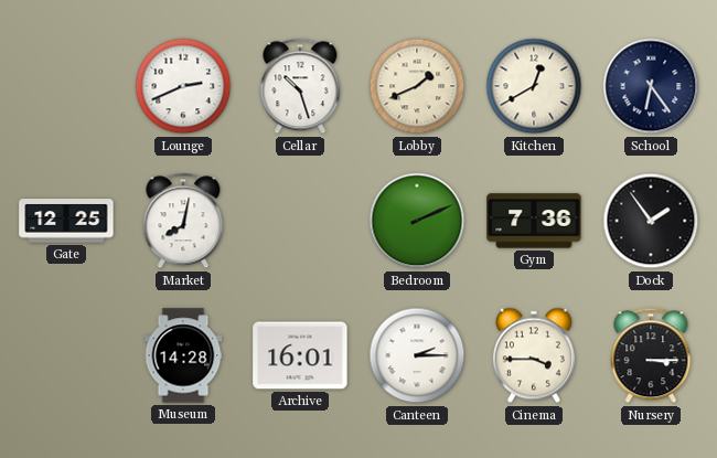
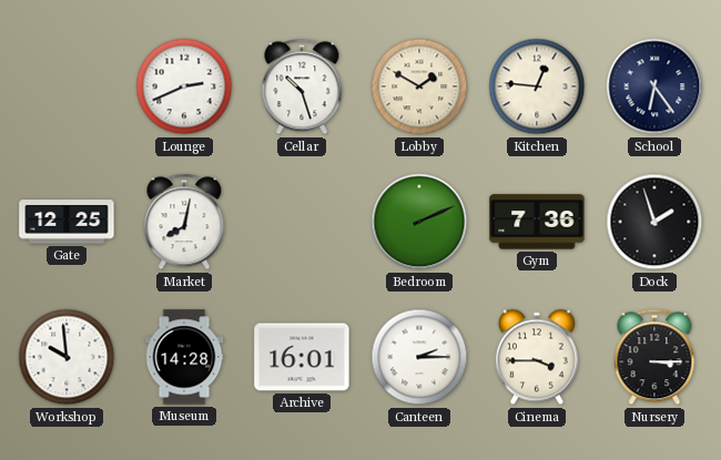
Lobby: 1:41 -> 1:50
Kitchen: 12:40 -> 12:46
Dock: 1:54 -> 1:57
Workshop: none -> 9:59
